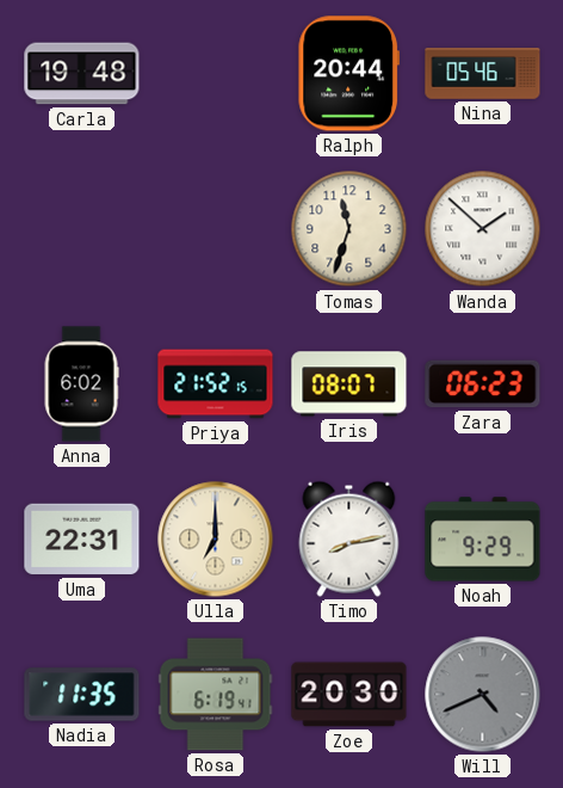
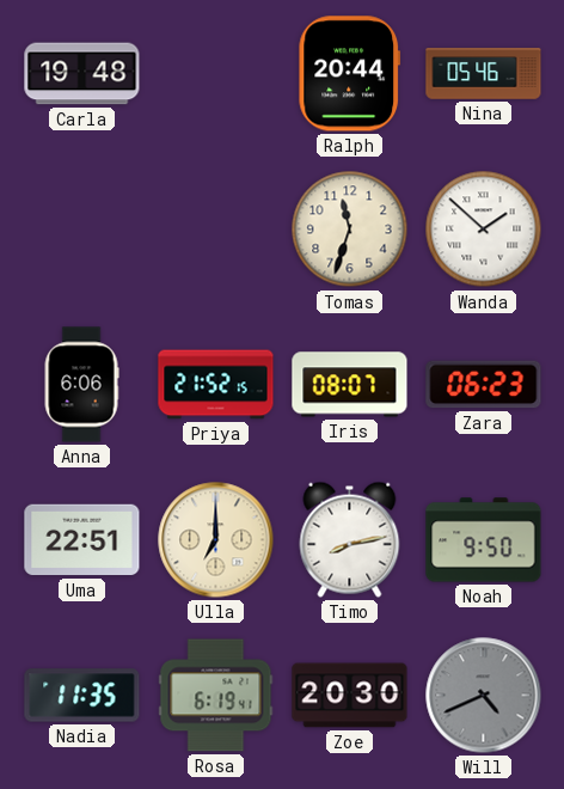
Anna: 6:02 -> 6:06
Uma: 22:31 -> 22:51
Noah: 9:29 -> 9:50
